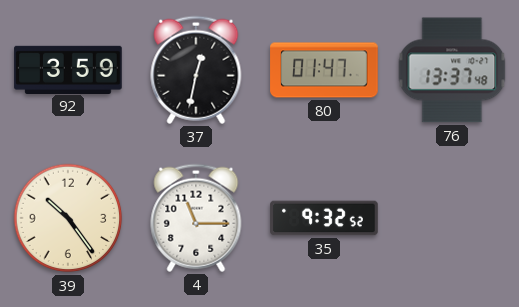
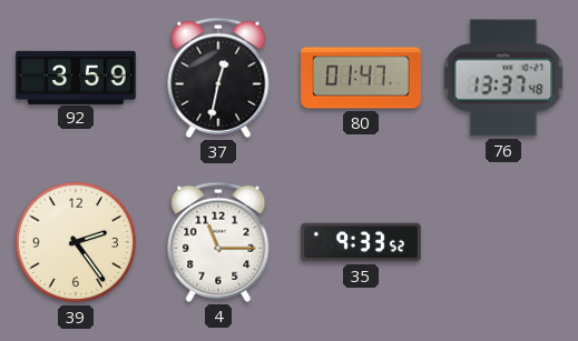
39: 10:24 -> 2:24
35: 9:32 -> 9:33
